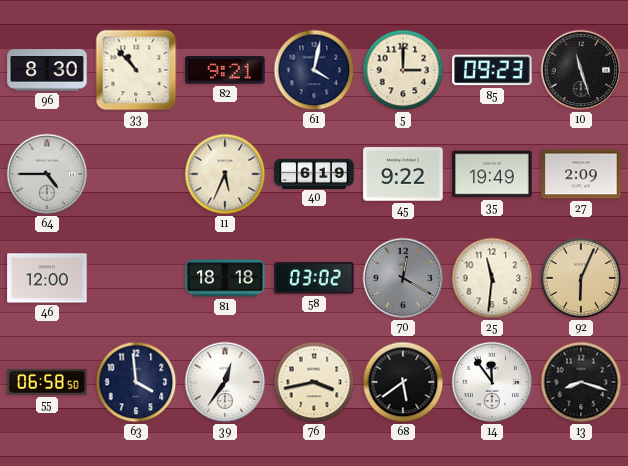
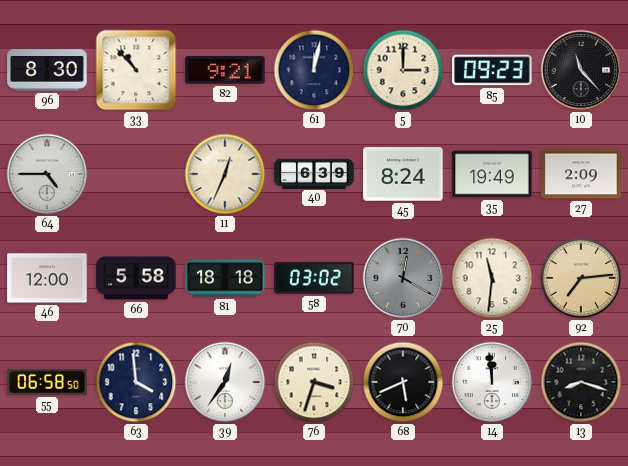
61: 4:02 -> 12:02
10: 11:27 -> 11:23
11: 5:34 -> 12:34
40: 6:19 -> 6:39
45: 9:22 -> 8:24
66: none -> 5:58
92: 6:04 -> 7:14
76: 3:43 -> 3:33
68: 5:39 -> 5:41
14: 11:54 -> 11:59
